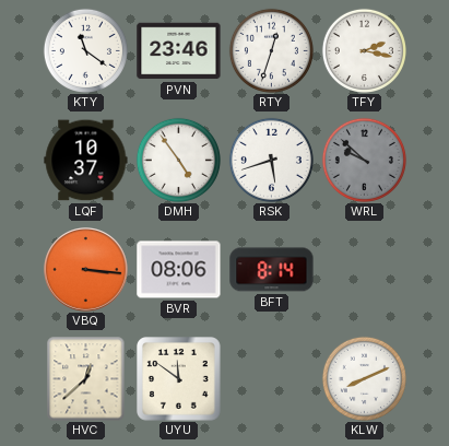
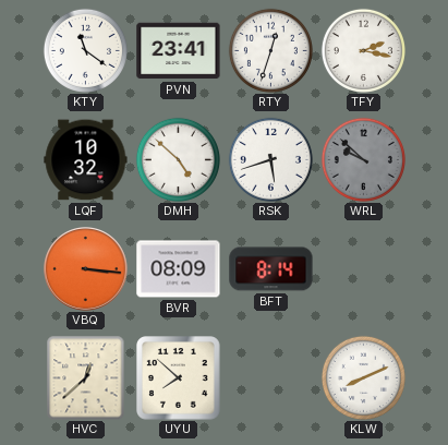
PVN: 23:46 -> 23:41
LQF: 10:37 -> 10:32
DMH: 4:54 -> 4:52
BVR: 08:06 -> 08:09
UYU: 11:51 -> 7:52
